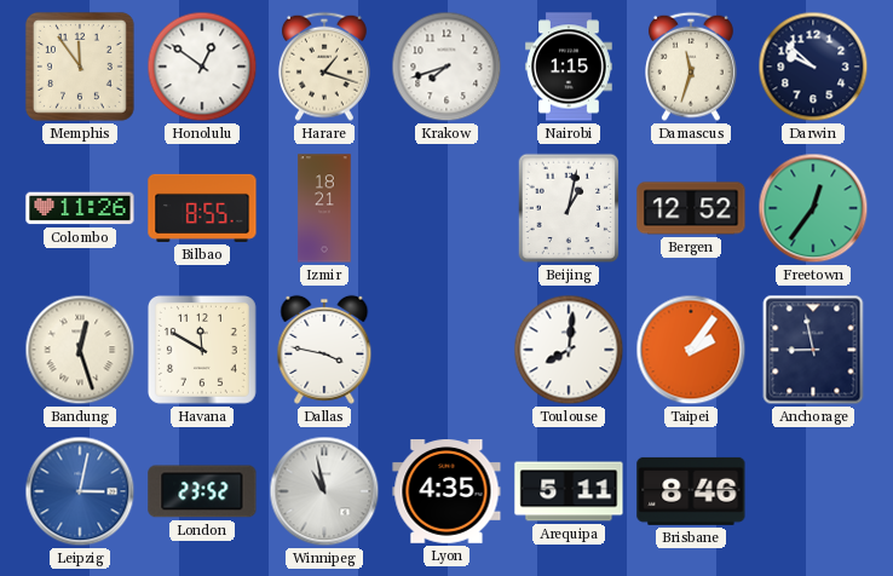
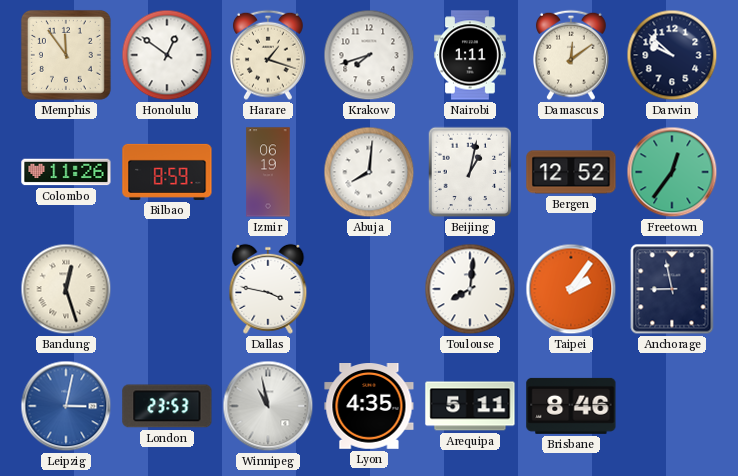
Nairobi: 1:15 -> 1:11
Damascus: 11:33 -> 12:09
Bilbao: 8:55 -> 8:59
Izmir: 18:21 -> 06:19
Abuja: none -> 8:01
Havana: 11:50 -> none
London: 23:52 -> 23:53
